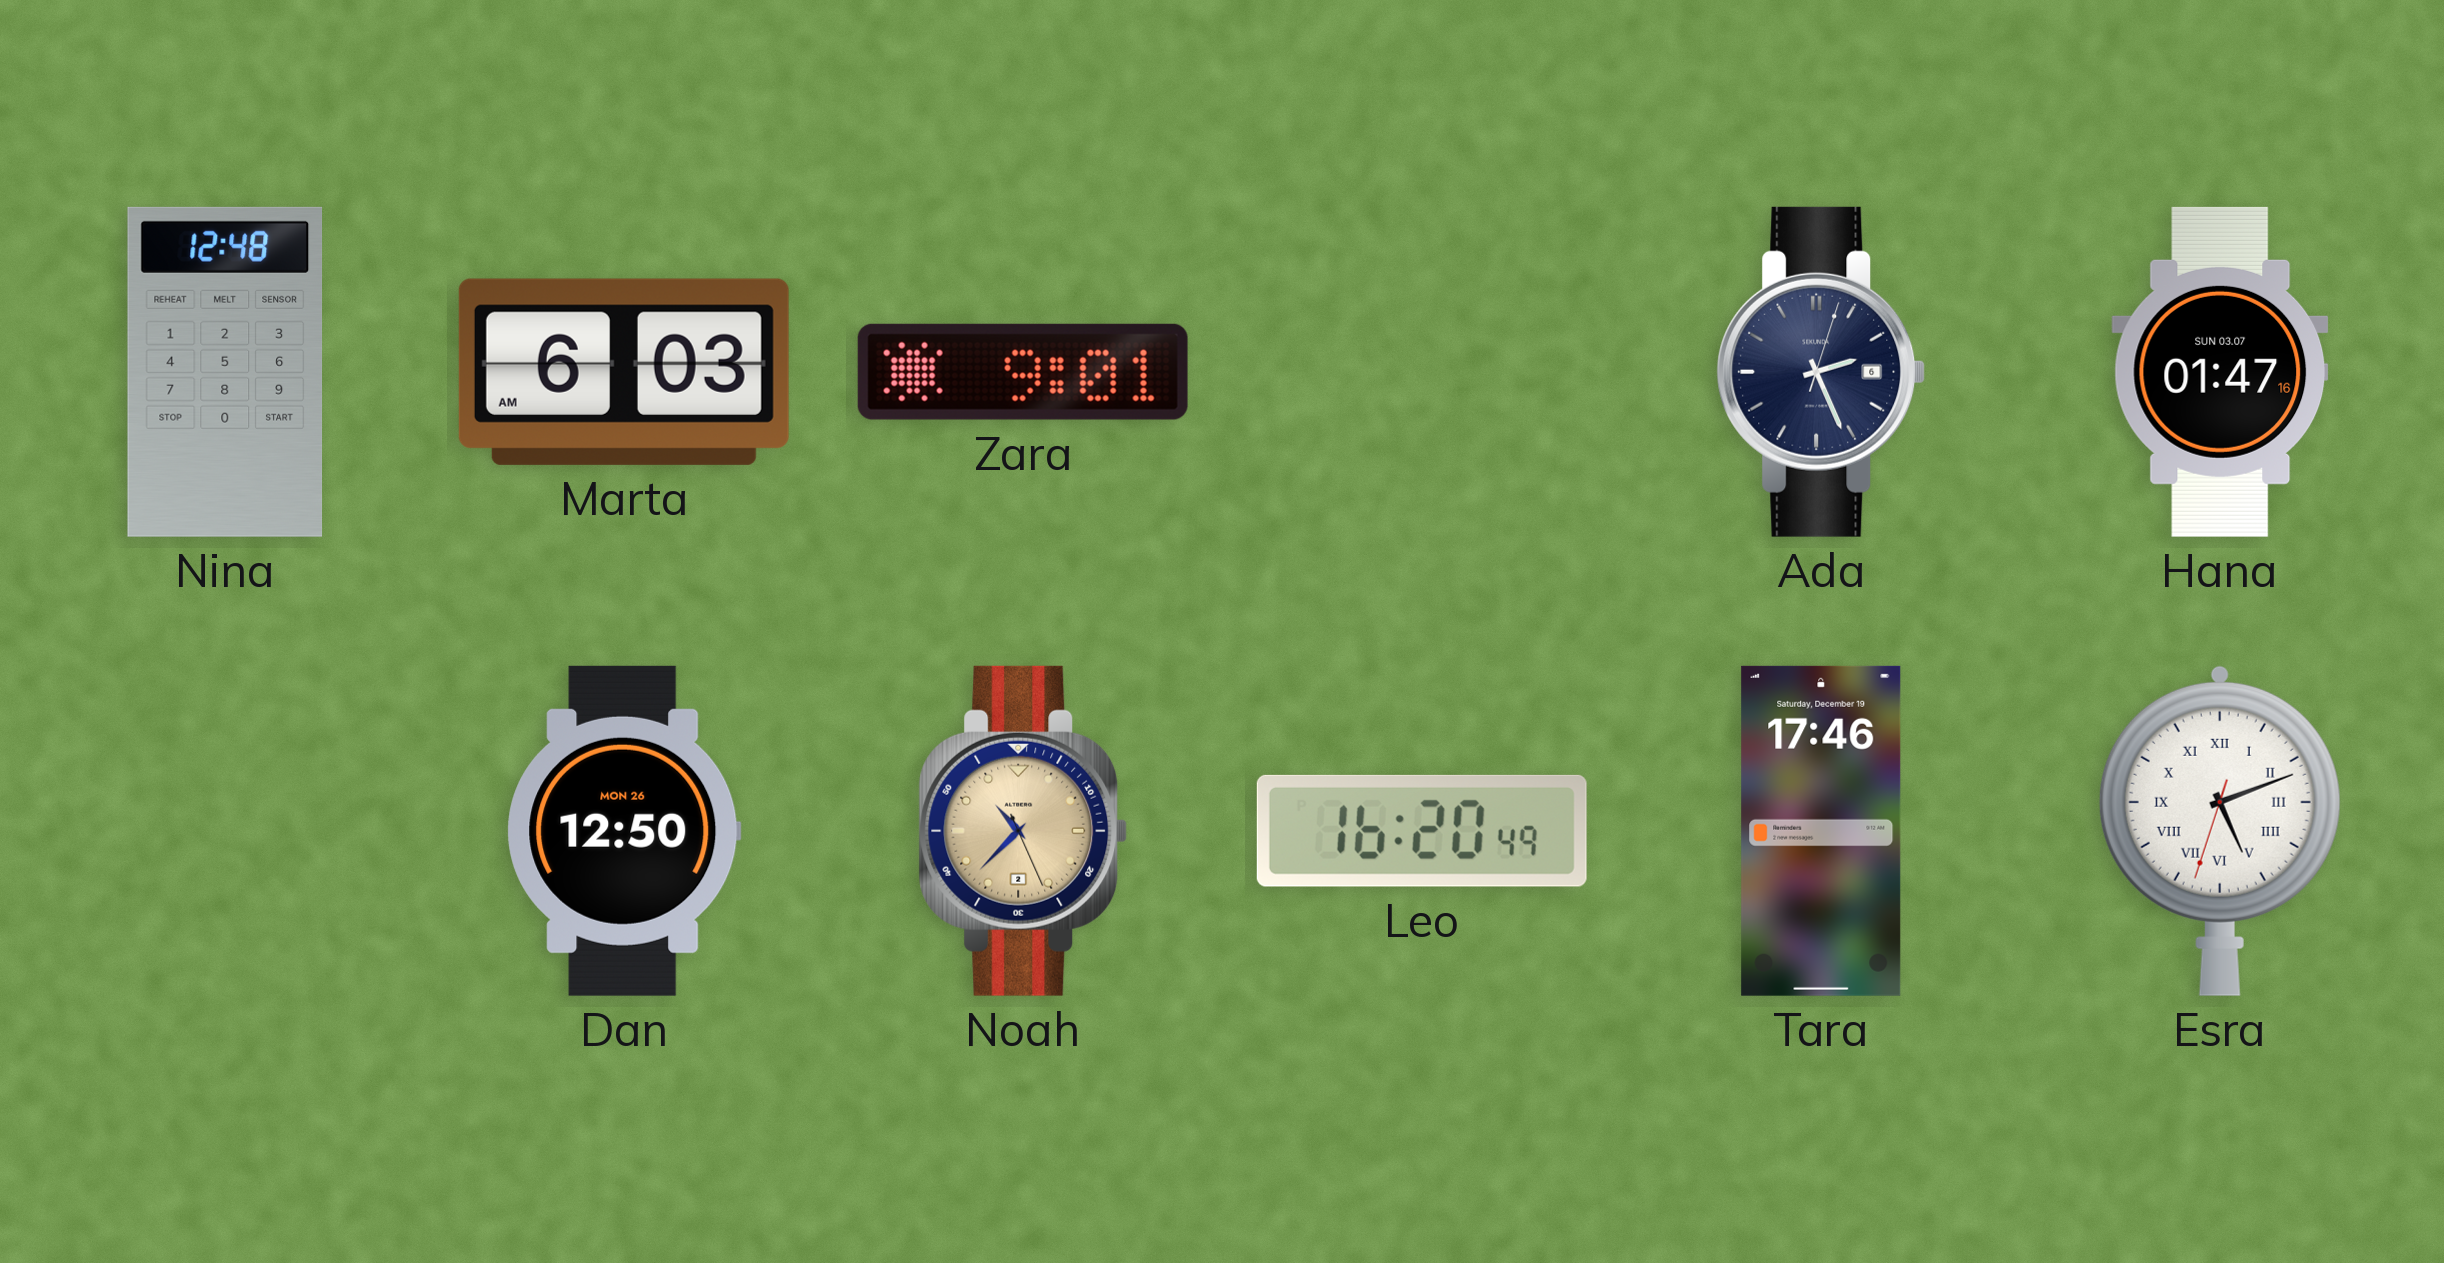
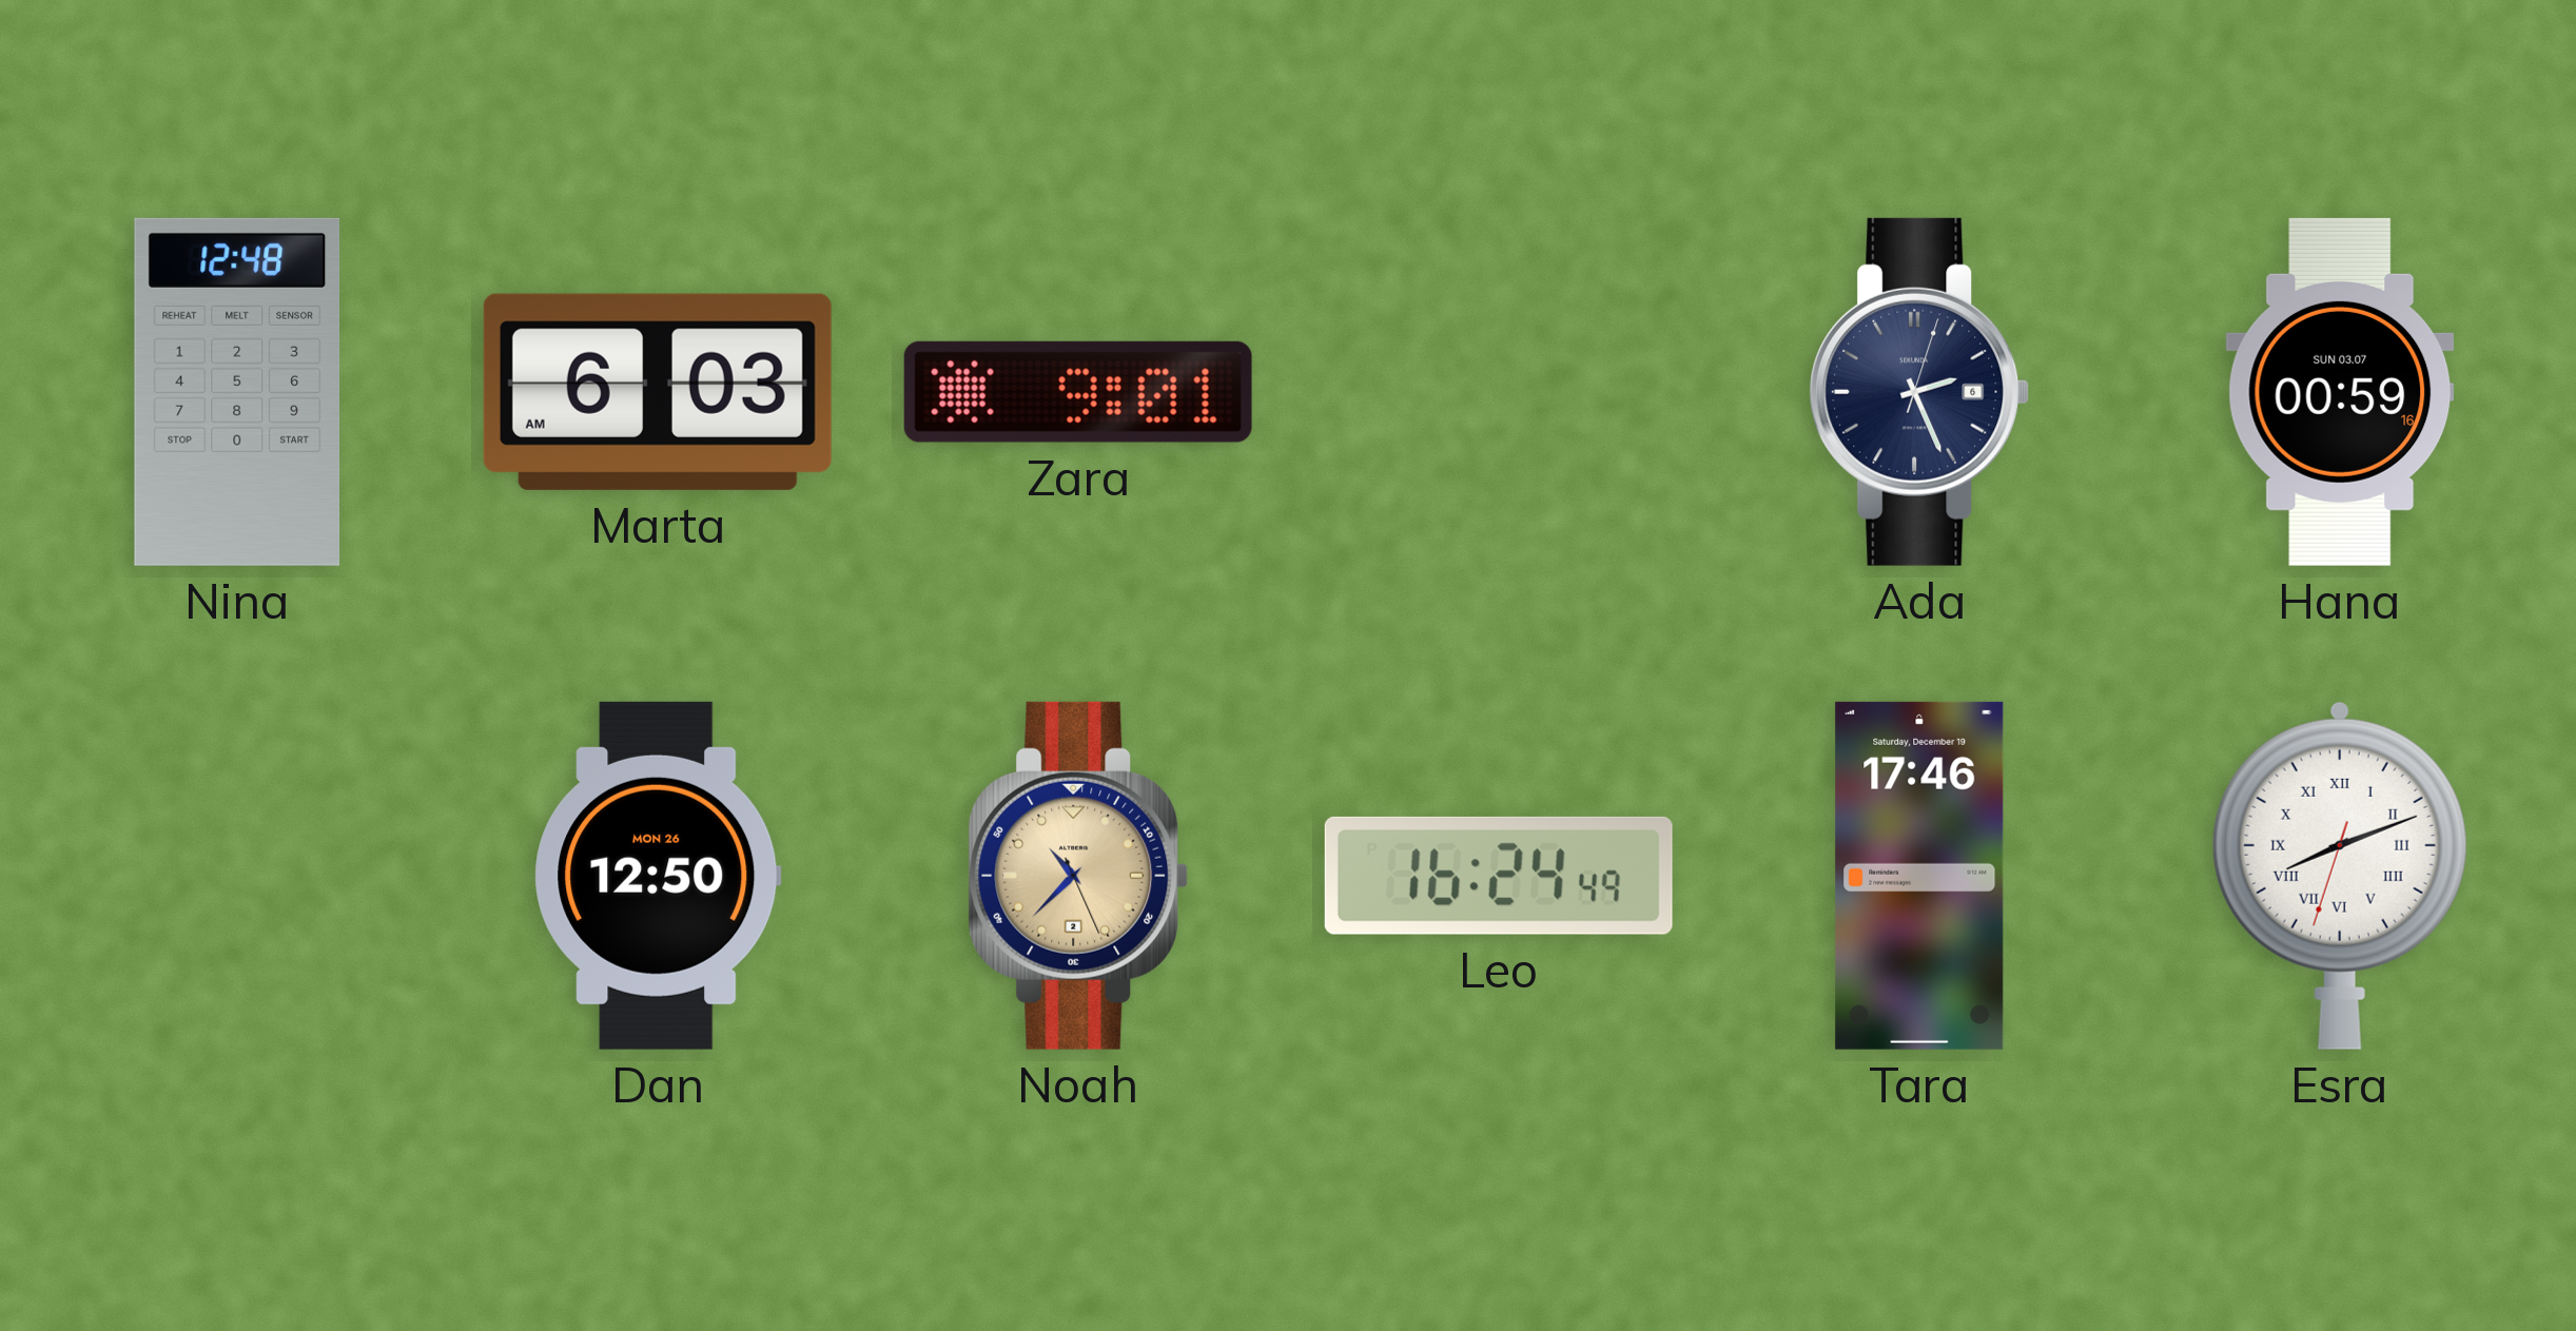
Hana: 01:47 -> 00:59
Leo: 16:20 -> 16:24
Esra: 5:11 -> 8:11
